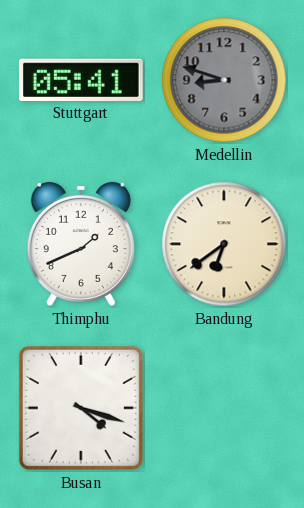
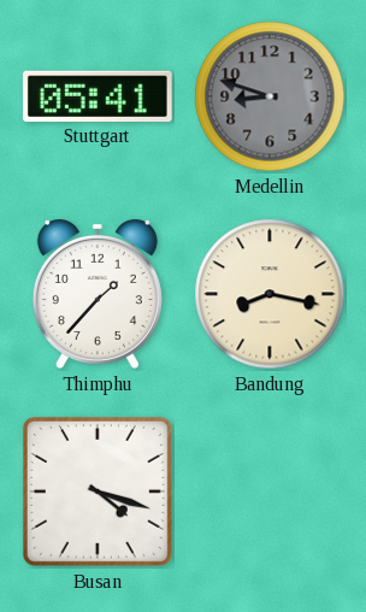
Thimphu: 1:41 -> 1:37
Bandung: 6:39 -> 8:17
